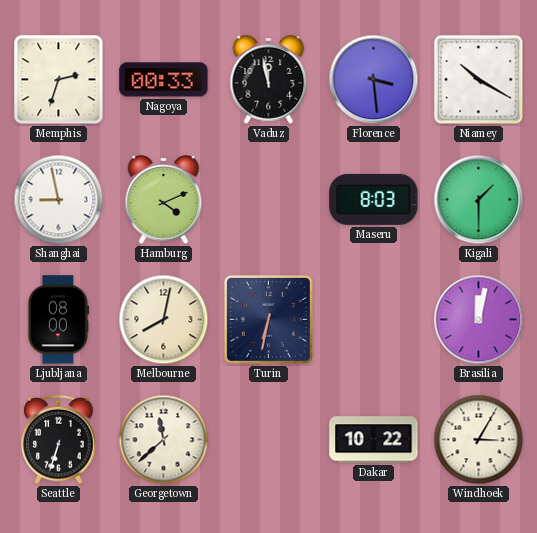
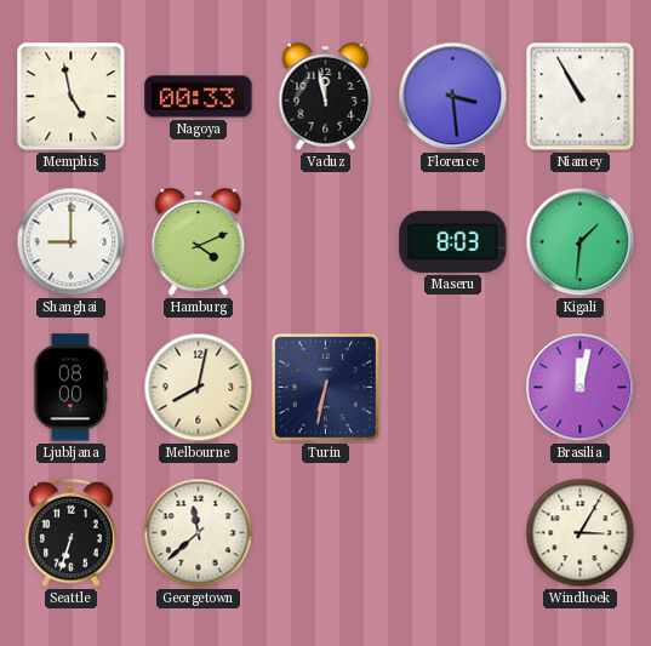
Memphis: 2:33 -> 4:58
Niamey: 10:20 -> 10:55
Shanghai: 8:58 -> 9:00
Kigali: 1:30 -> 1:31
Dakar: 10:22 -> none
